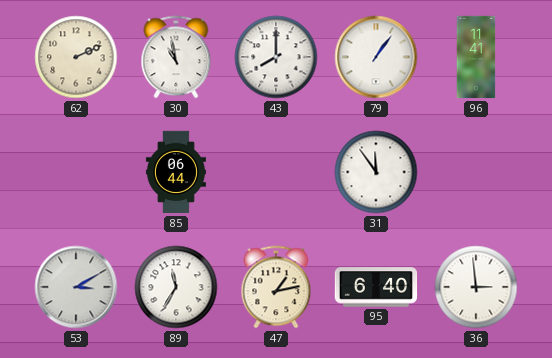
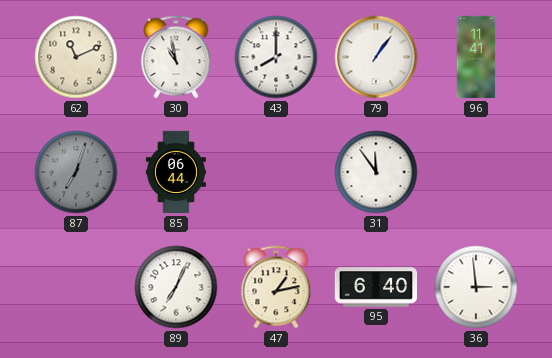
62: 2:11 -> 11:11
87: none -> 7:03
53: 3:10 -> none
89: 11:35 -> 7:04
